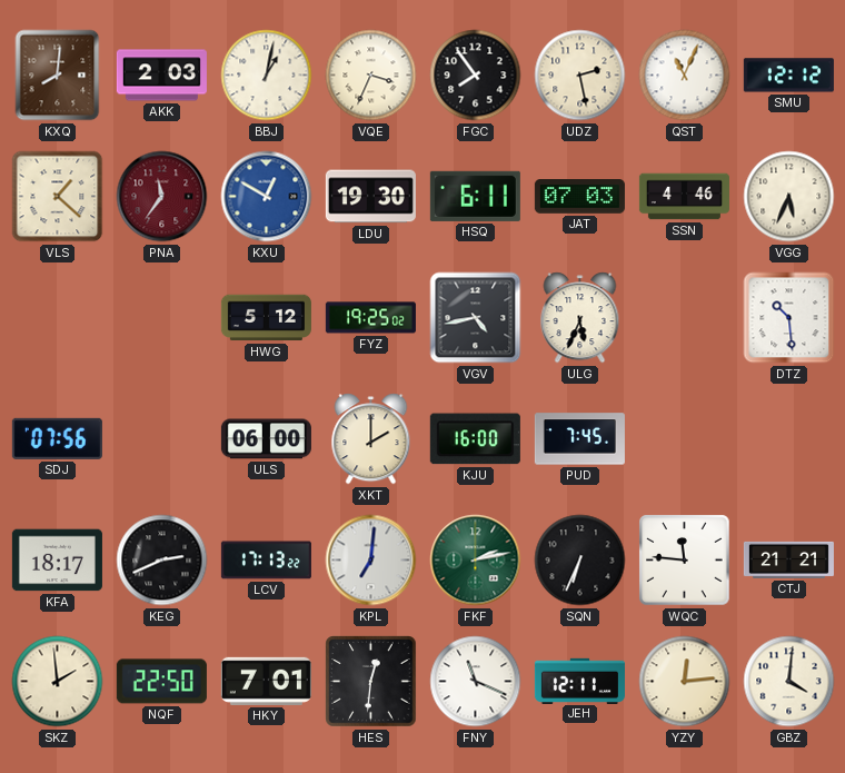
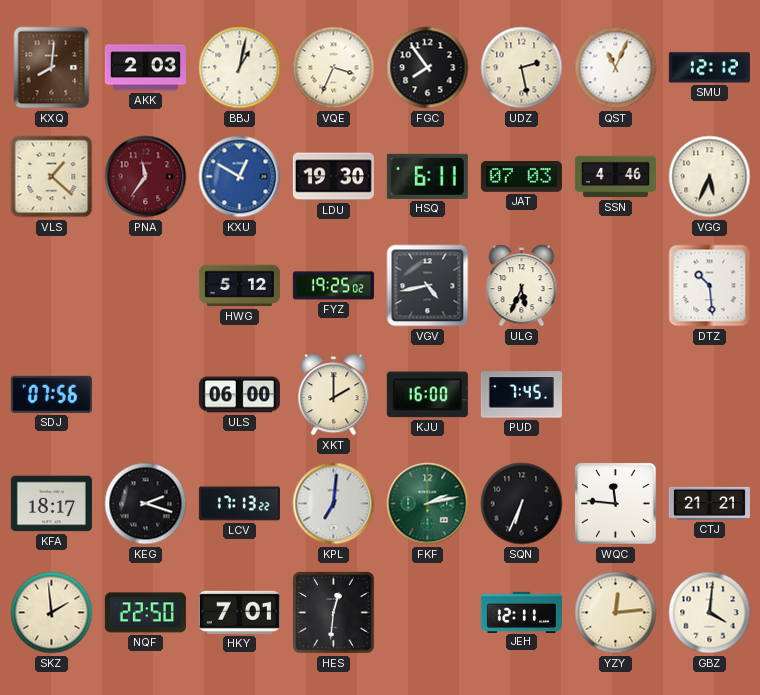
KEG: 2:41 -> 2:18
FNY: 11:19 -> none
